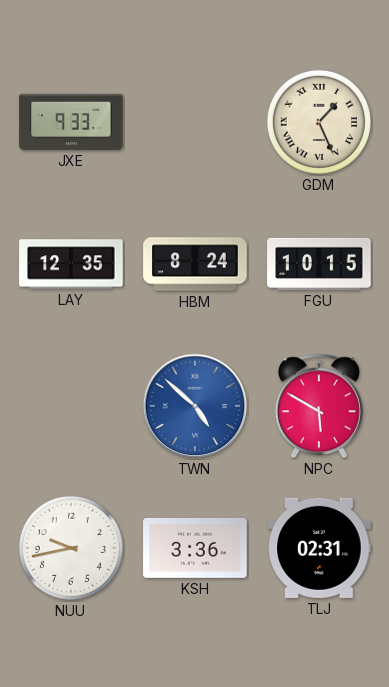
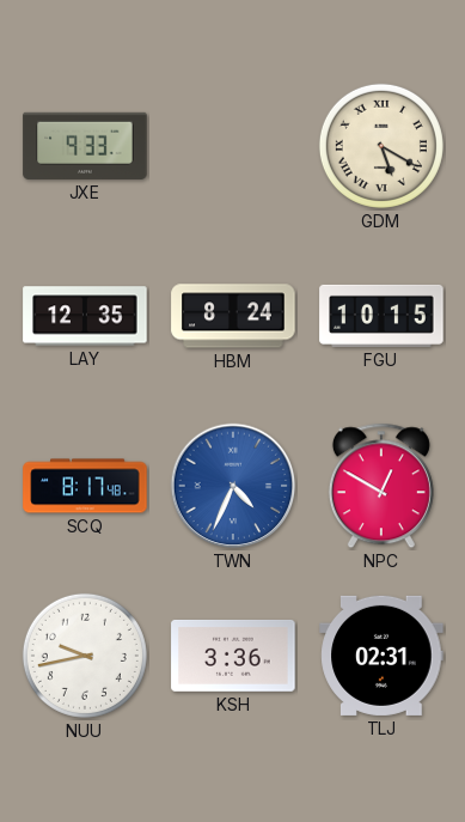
GDM: 1:26 -> 5:20
SCQ: none -> 8:17
TWN: 4:52 -> 4:34
NPC: 5:50 -> 12:50
